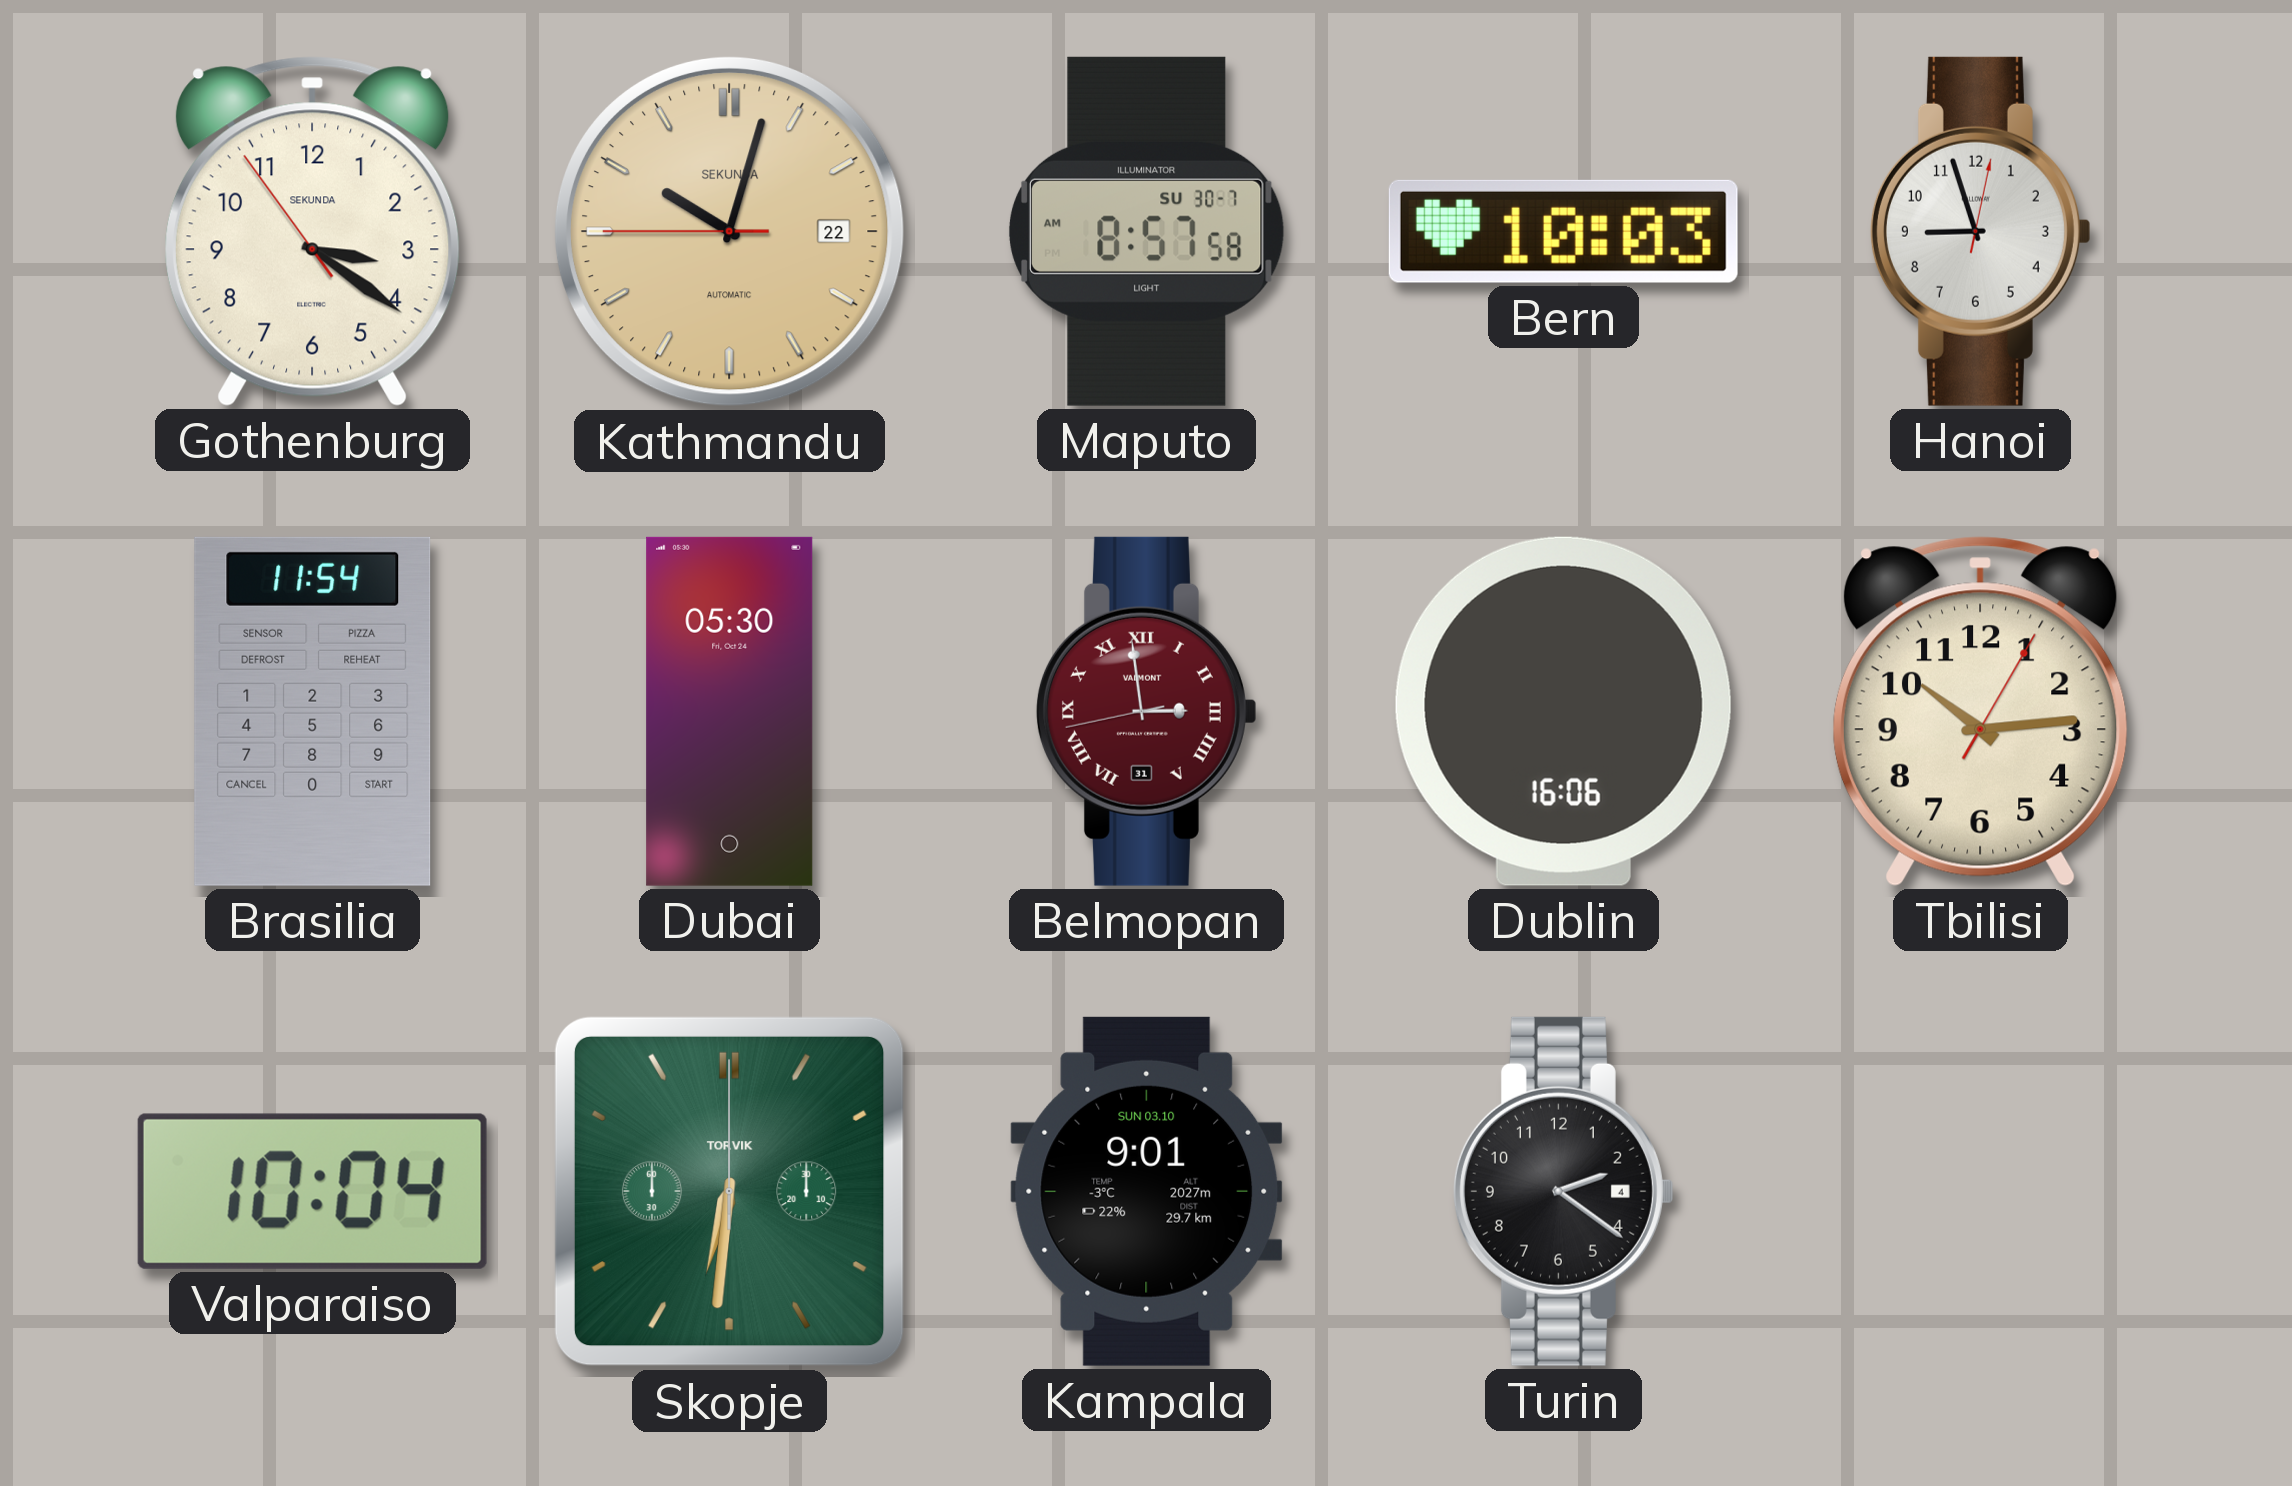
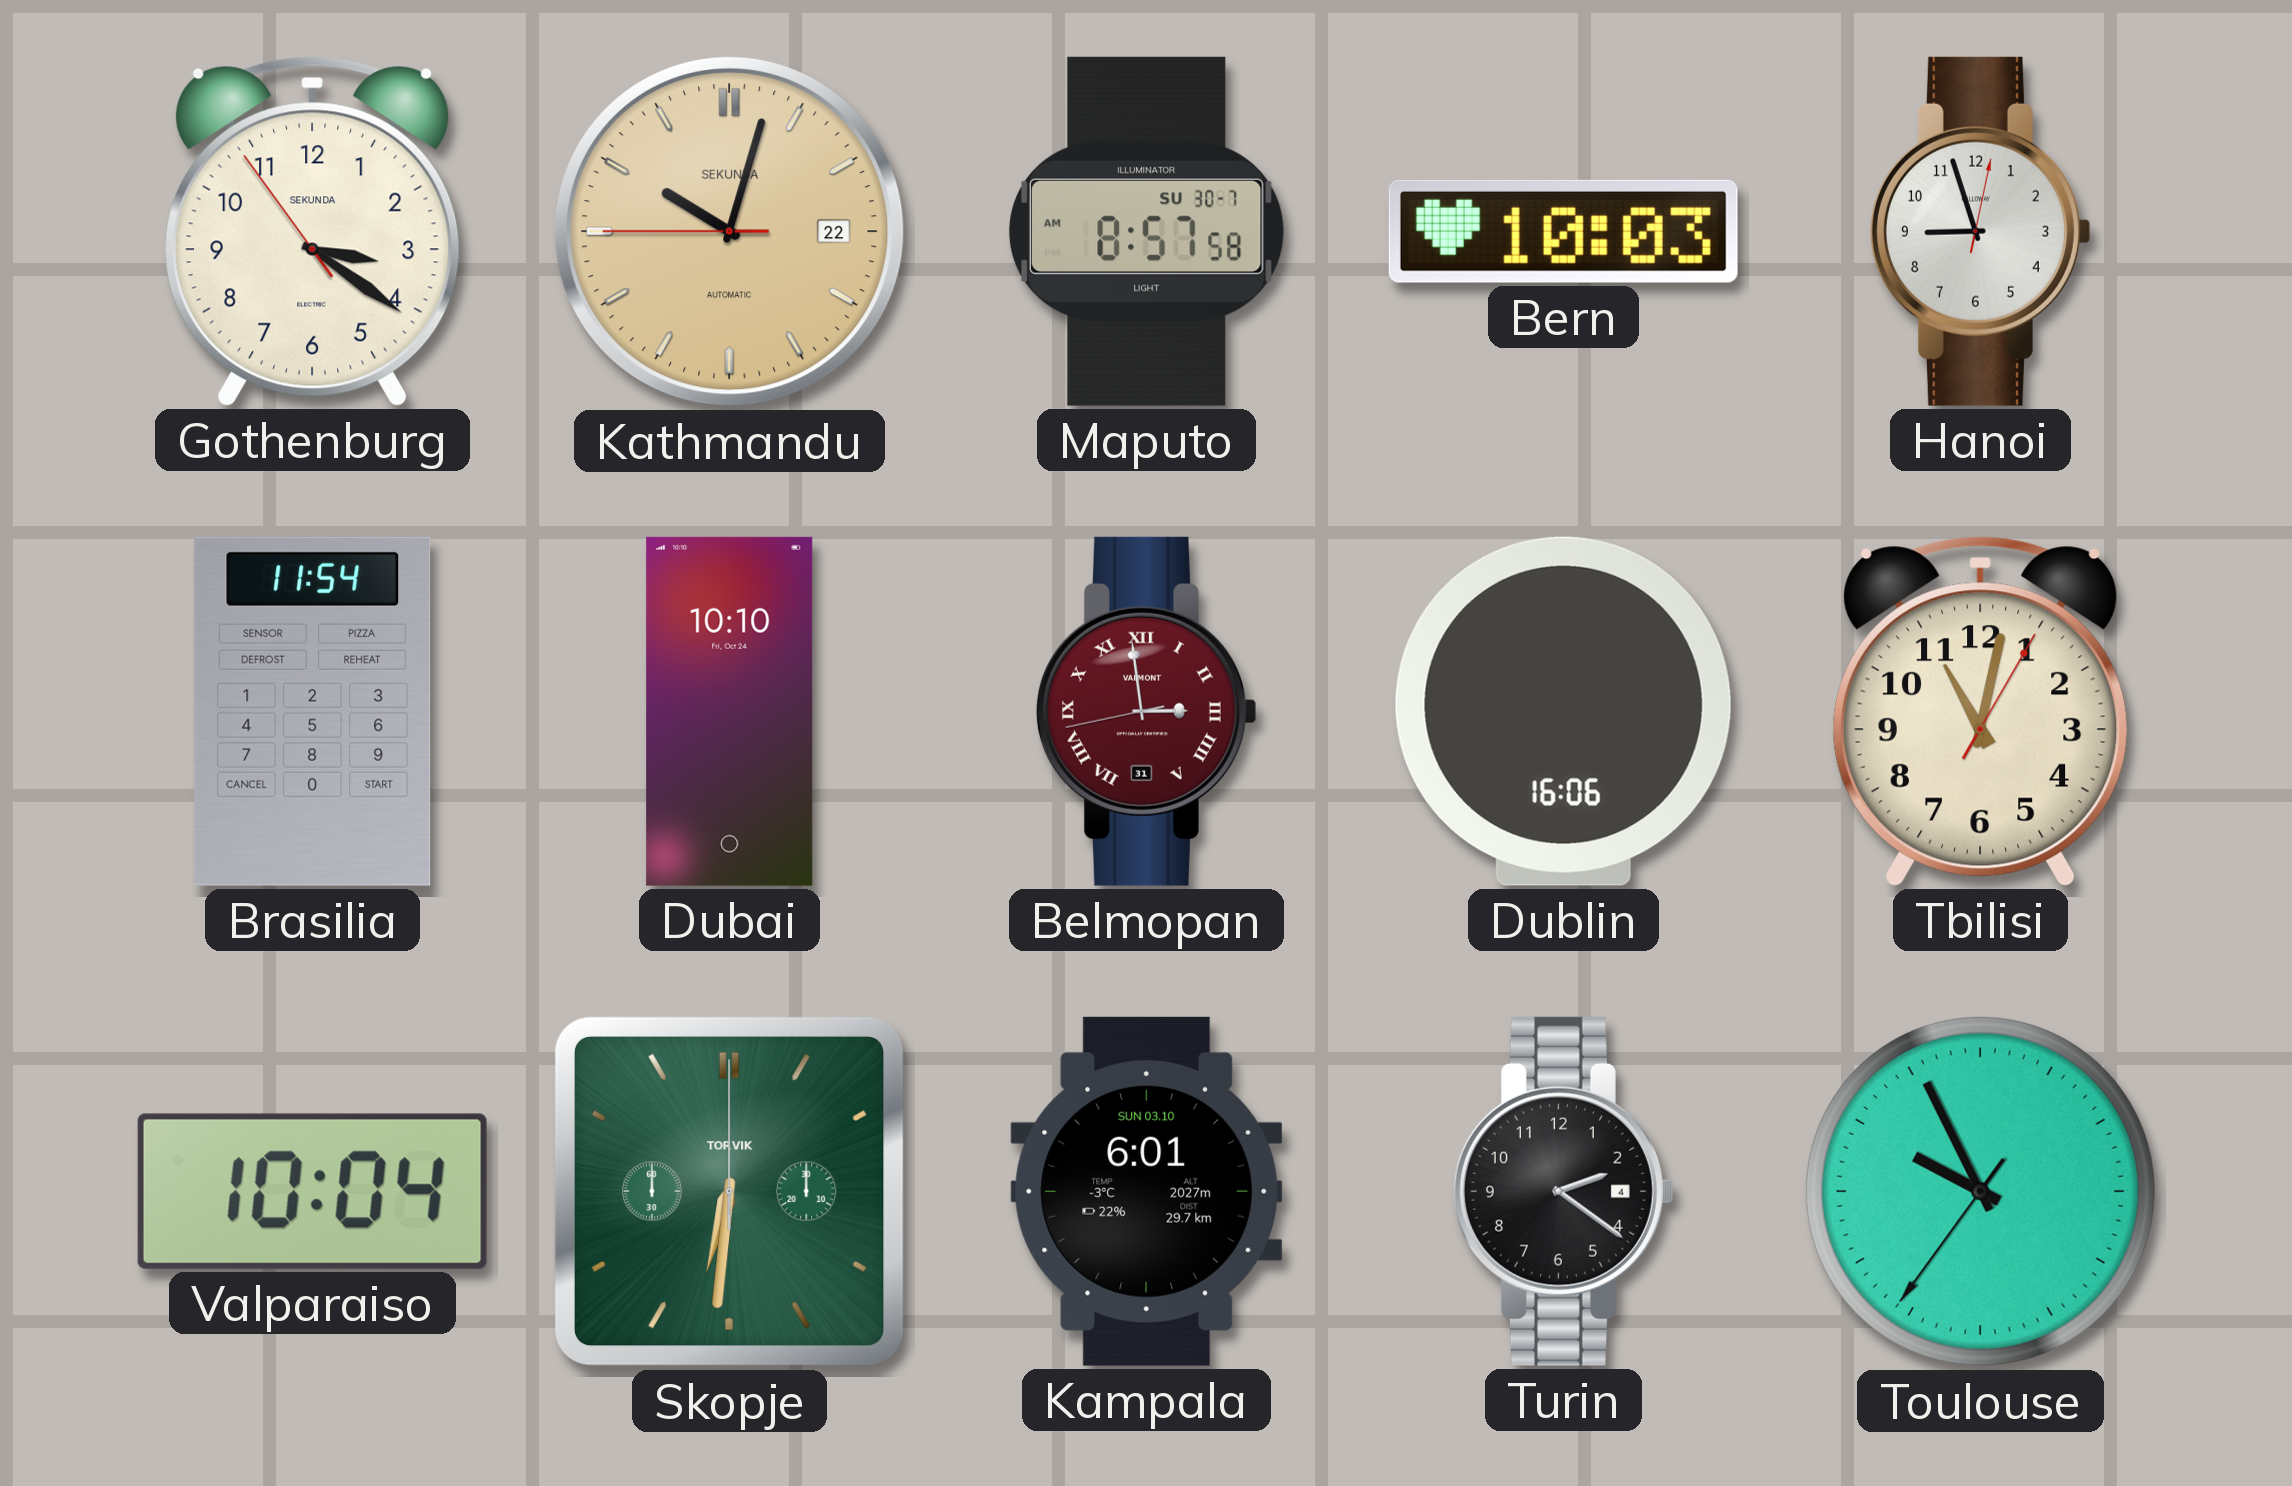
Dubai: 05:30 -> 10:10
Tbilisi: 10:14 -> 11:02
Kampala: 9:01 -> 6:01
Toulouse: none -> 9:55
